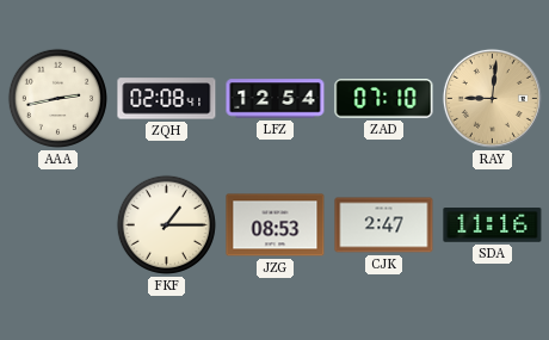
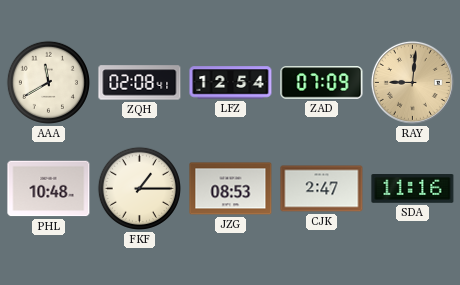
AAA: 2:43 -> 11:40
ZAD: 07:10 -> 07:09
PHL: none -> 10:48
